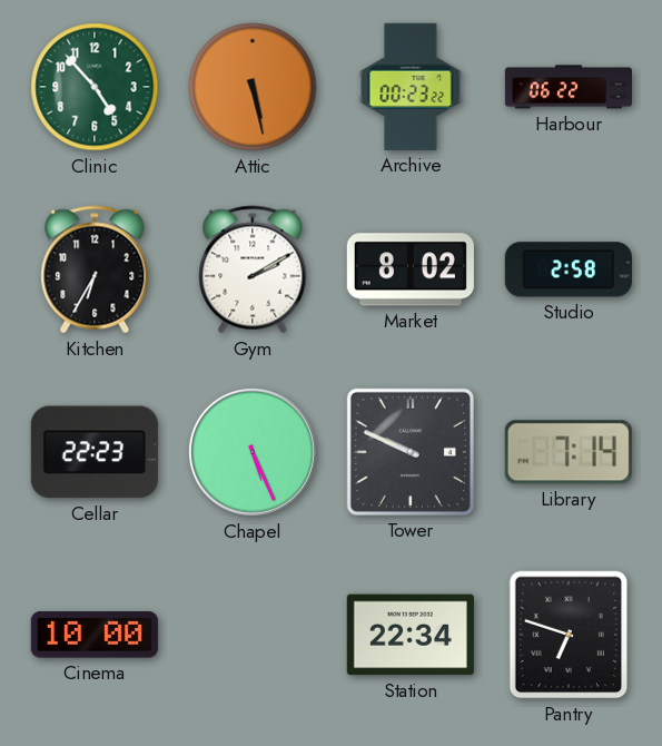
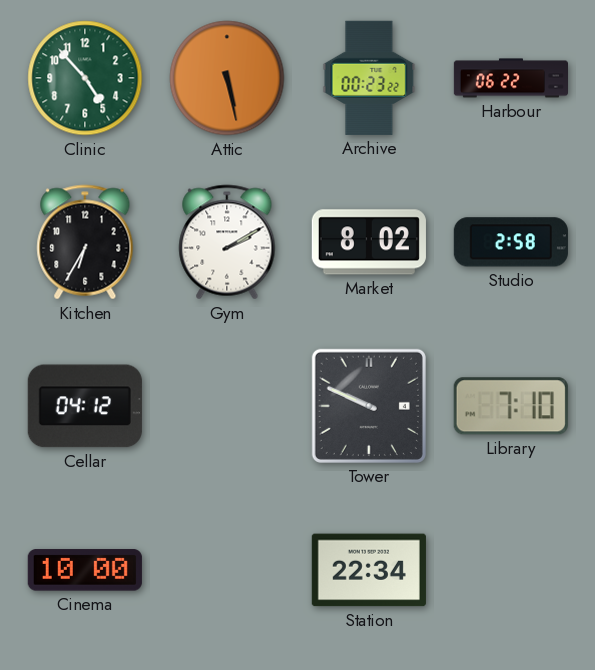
Cellar: 22:23 -> 04:12
Chapel: 5:26 -> none
Library: 7:14 -> 7:10
Pantry: 6:48 -> none
